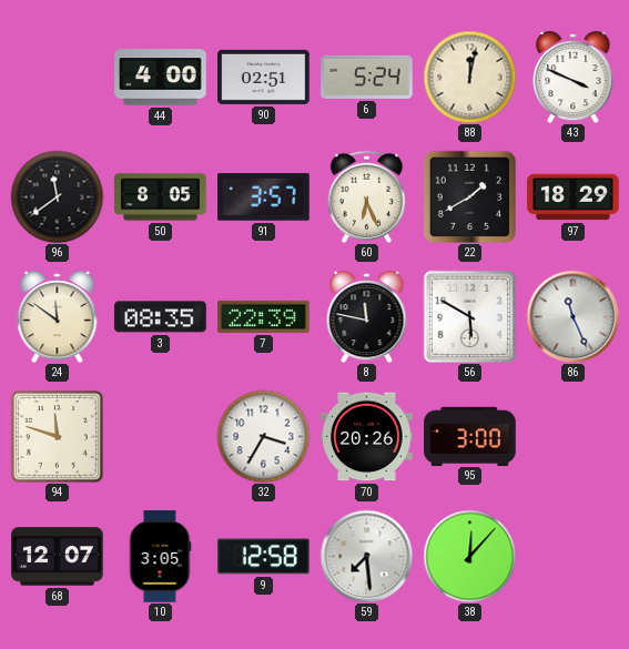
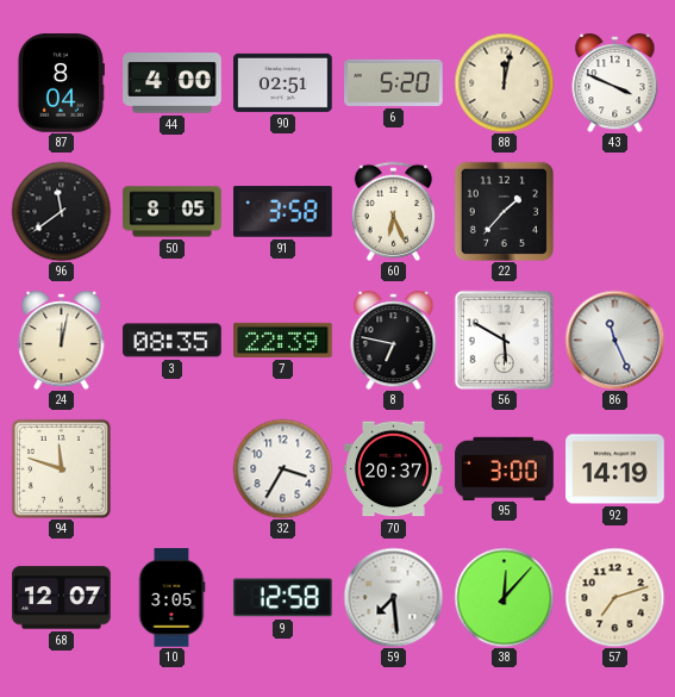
87: none -> 8:04
6: 5:24 -> 5:20
91: 3:57 -> 3:58
22: 1:40 -> 1:37
97: 18:29 -> none
24: 11:51 -> 12:02
8: 11:47 -> 6:47
70: 20:26 -> 20:37
92: none -> 14:19
57: none -> 7:12
